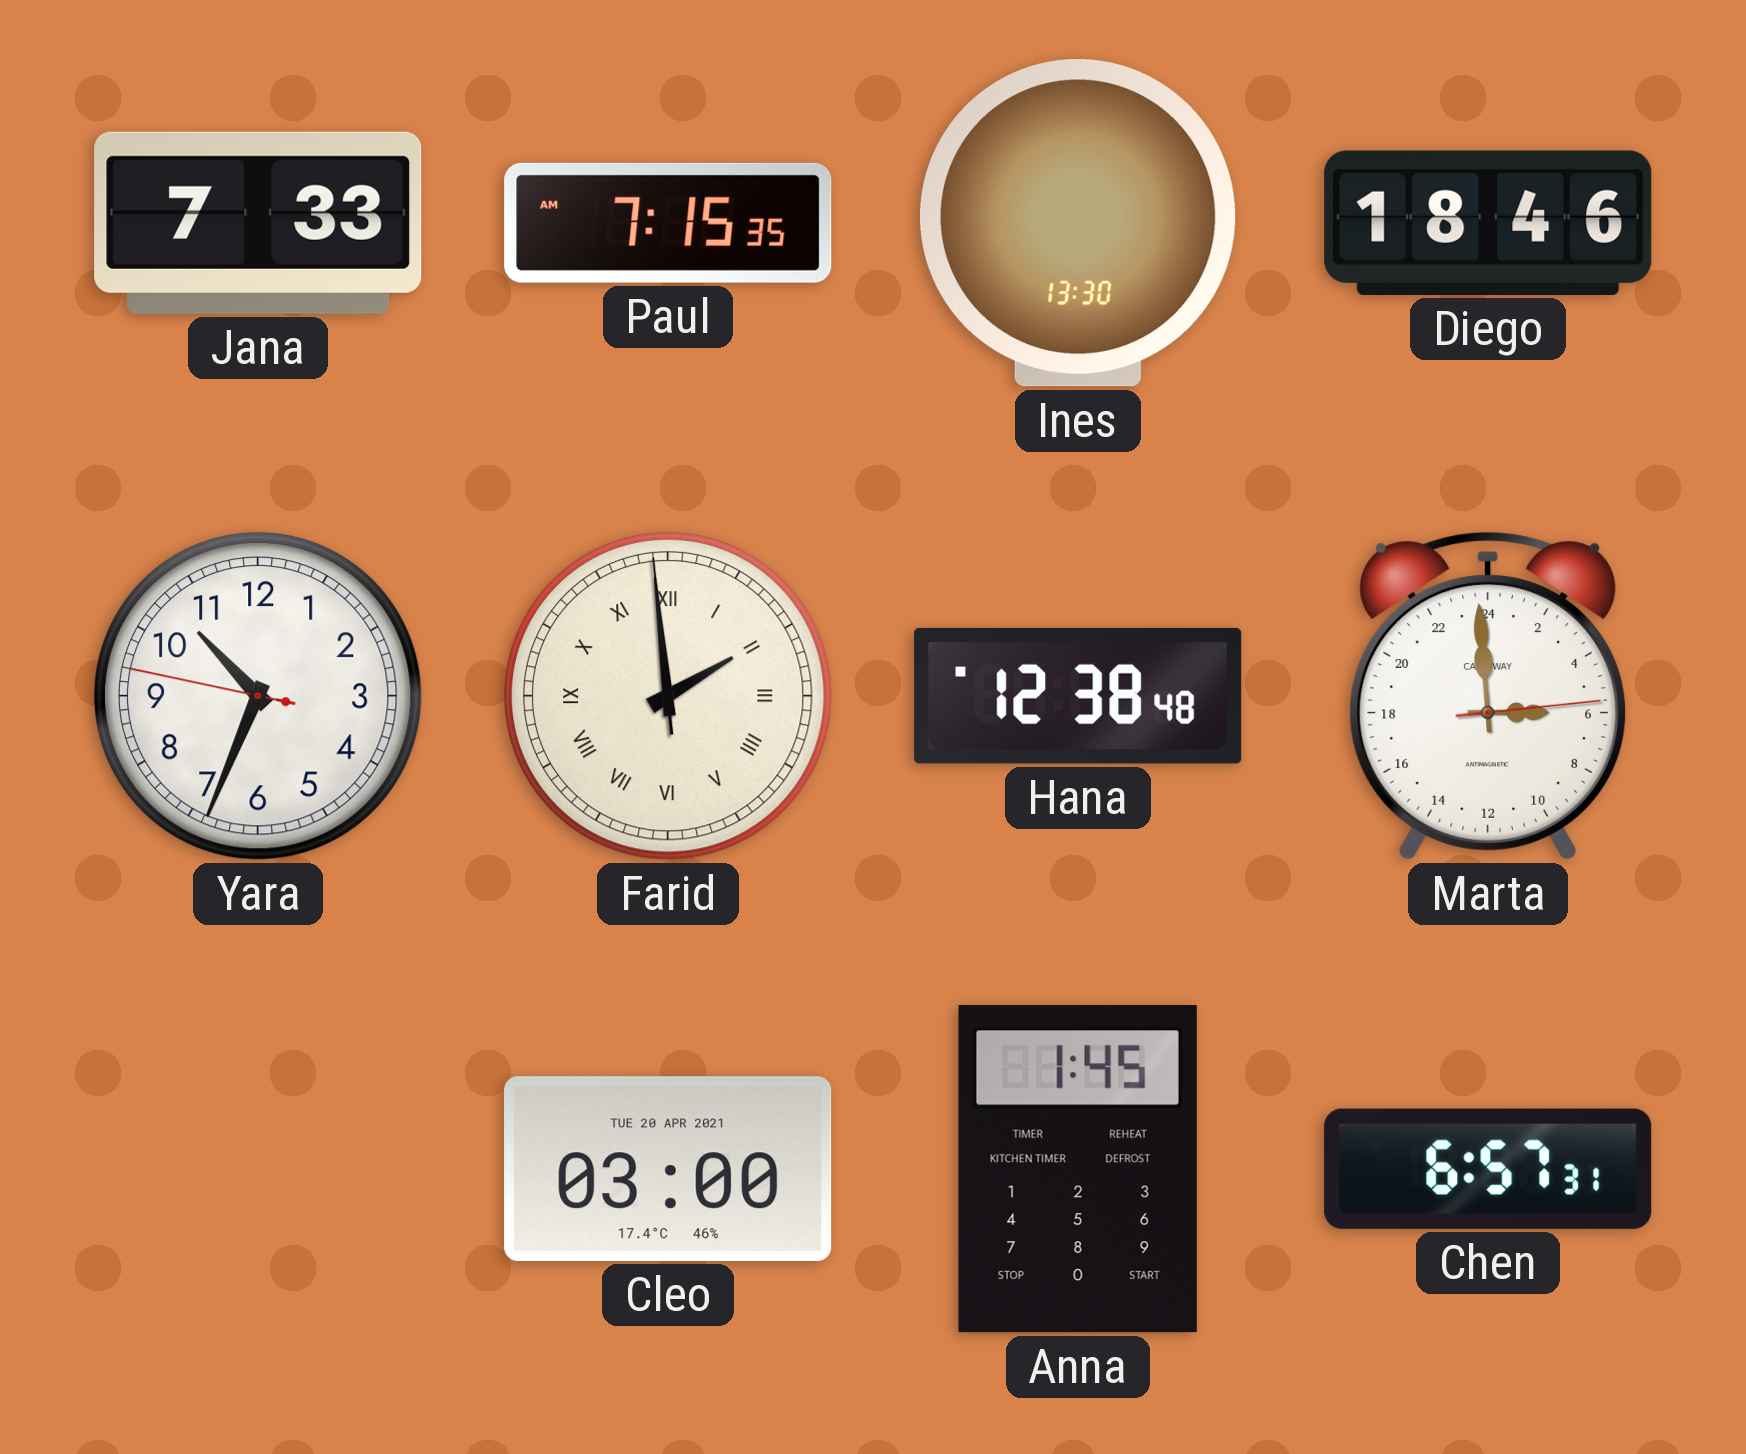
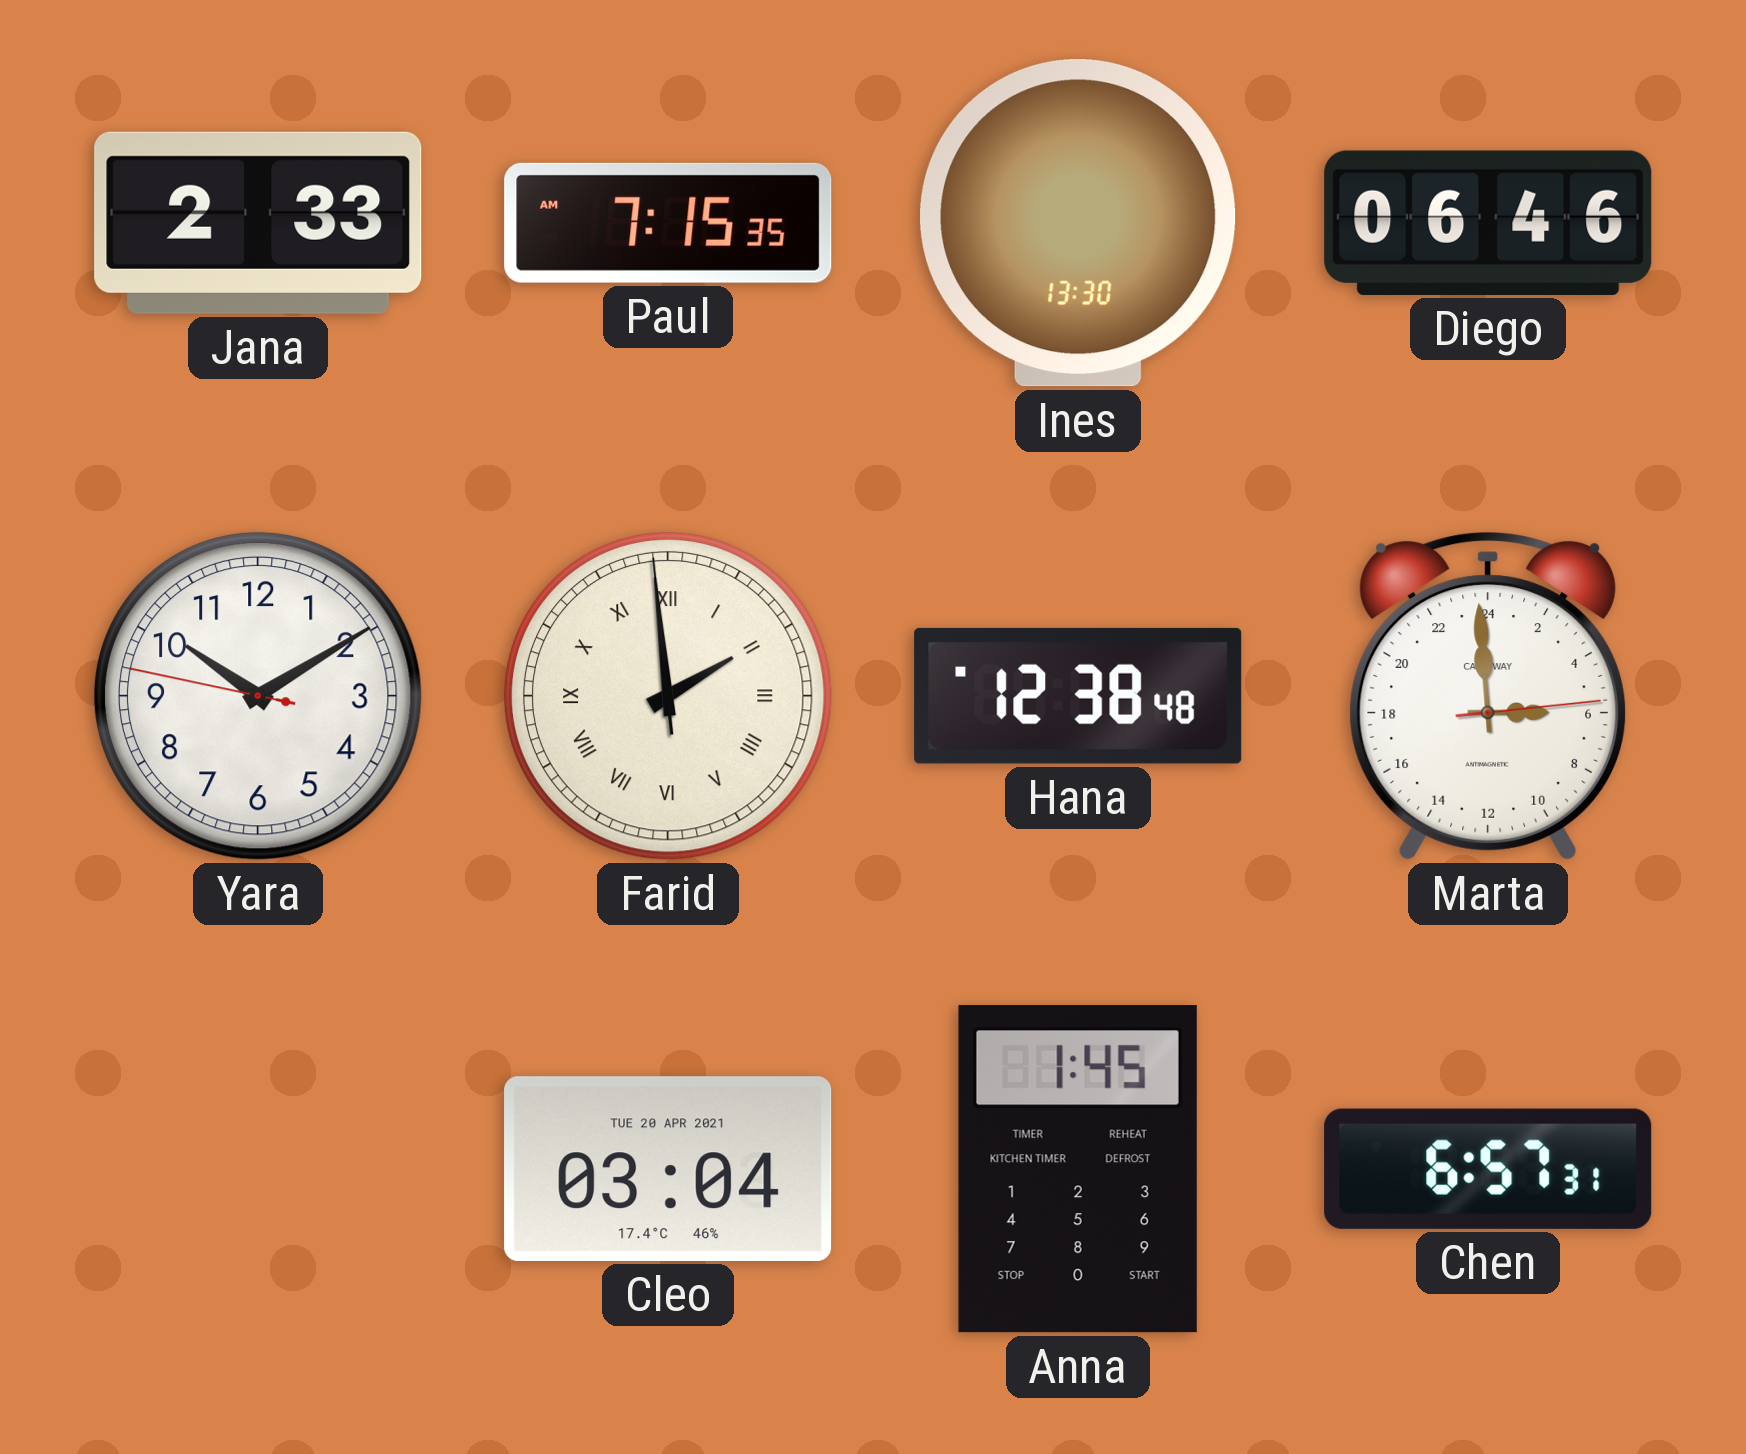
Jana: 7:33 -> 2:33
Diego: 18:46 -> 06:46
Yara: 10:33 -> 10:09
Cleo: 03:00 -> 03:04
